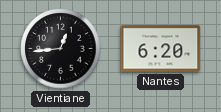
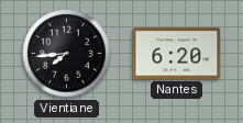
Vientiane: 12:44 -> 7:44
